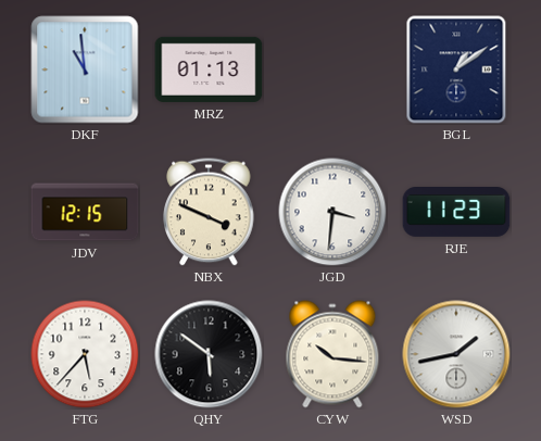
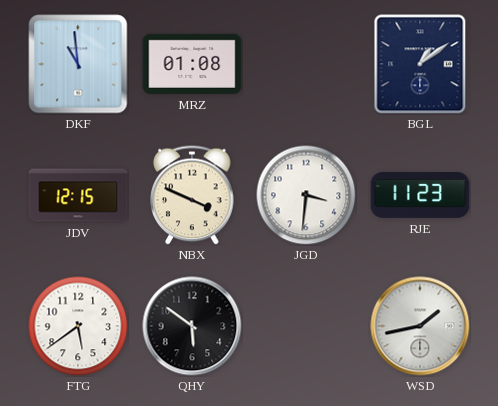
MRZ: 01:13 -> 01:08
FTG: 5:37 -> 5:39
CYW: 10:16 -> none
